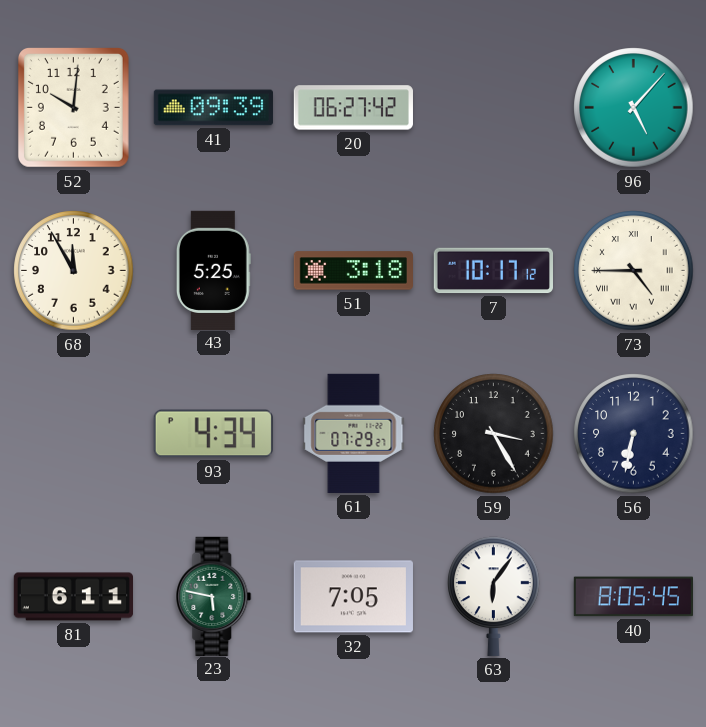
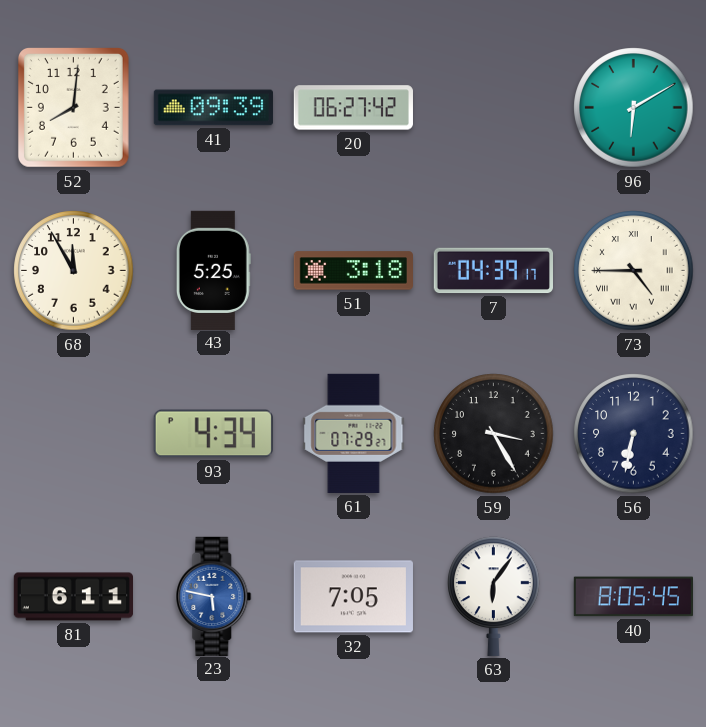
52: 10:01 -> 8:01
96: 5:07 -> 6:10
7: 10:17 -> 04:39
23 dial: green -> blue
